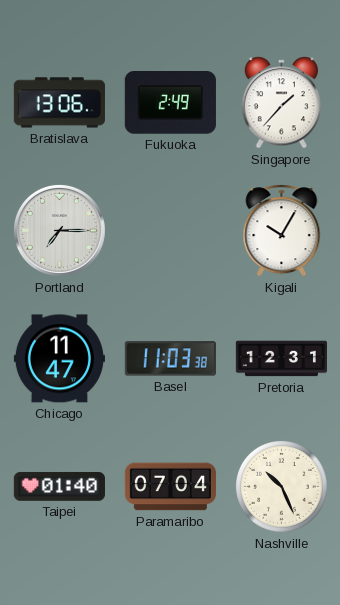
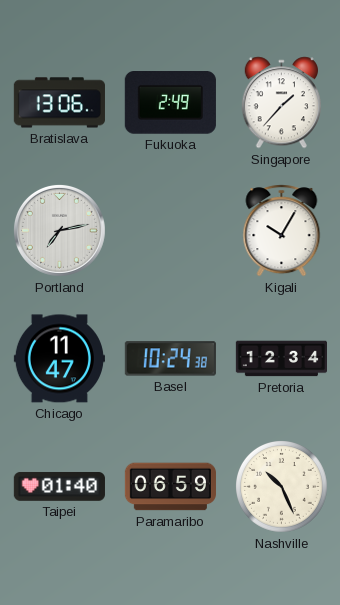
Portland: 7:15 -> 7:13
Basel: 11:03 -> 10:24
Pretoria: 12:31 -> 12:34
Paramaribo: 07:04 -> 06:59
